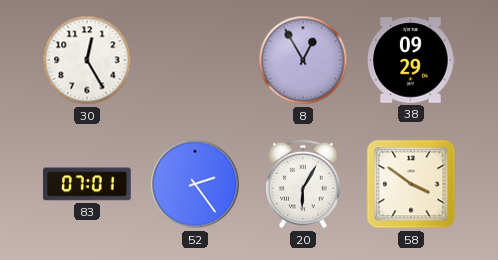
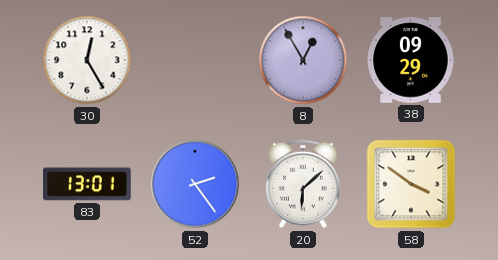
83: 07:01 -> 13:01
20: 6:05 -> 6:08
